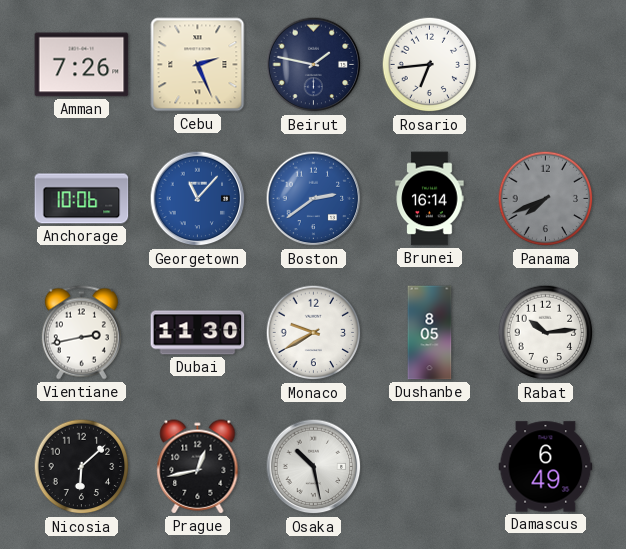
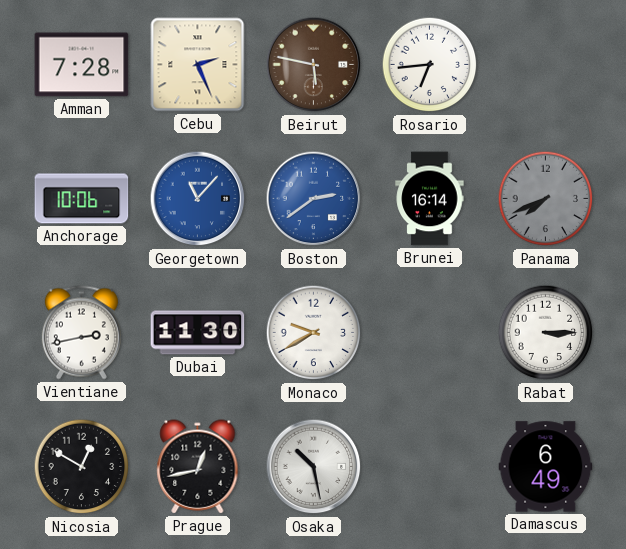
Amman: 7:26 -> 7:28
Beirut: 1:47 -> 5:47
Beirut dial: navy -> brown
Dushanbe: 8:05 -> none
Rabat: 10:14 -> 3:15
Nicosia: 6:08 -> 12:50
